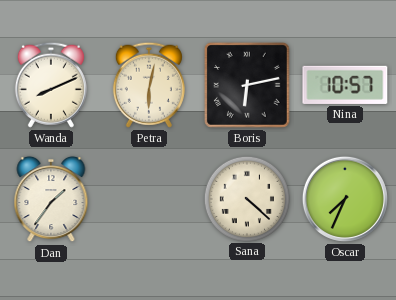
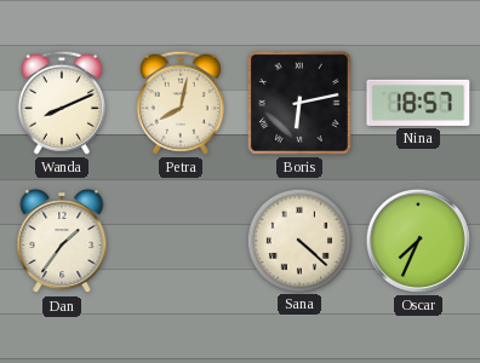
Petra: 6:02 -> 8:02
Nina: 10:57 -> 18:57
